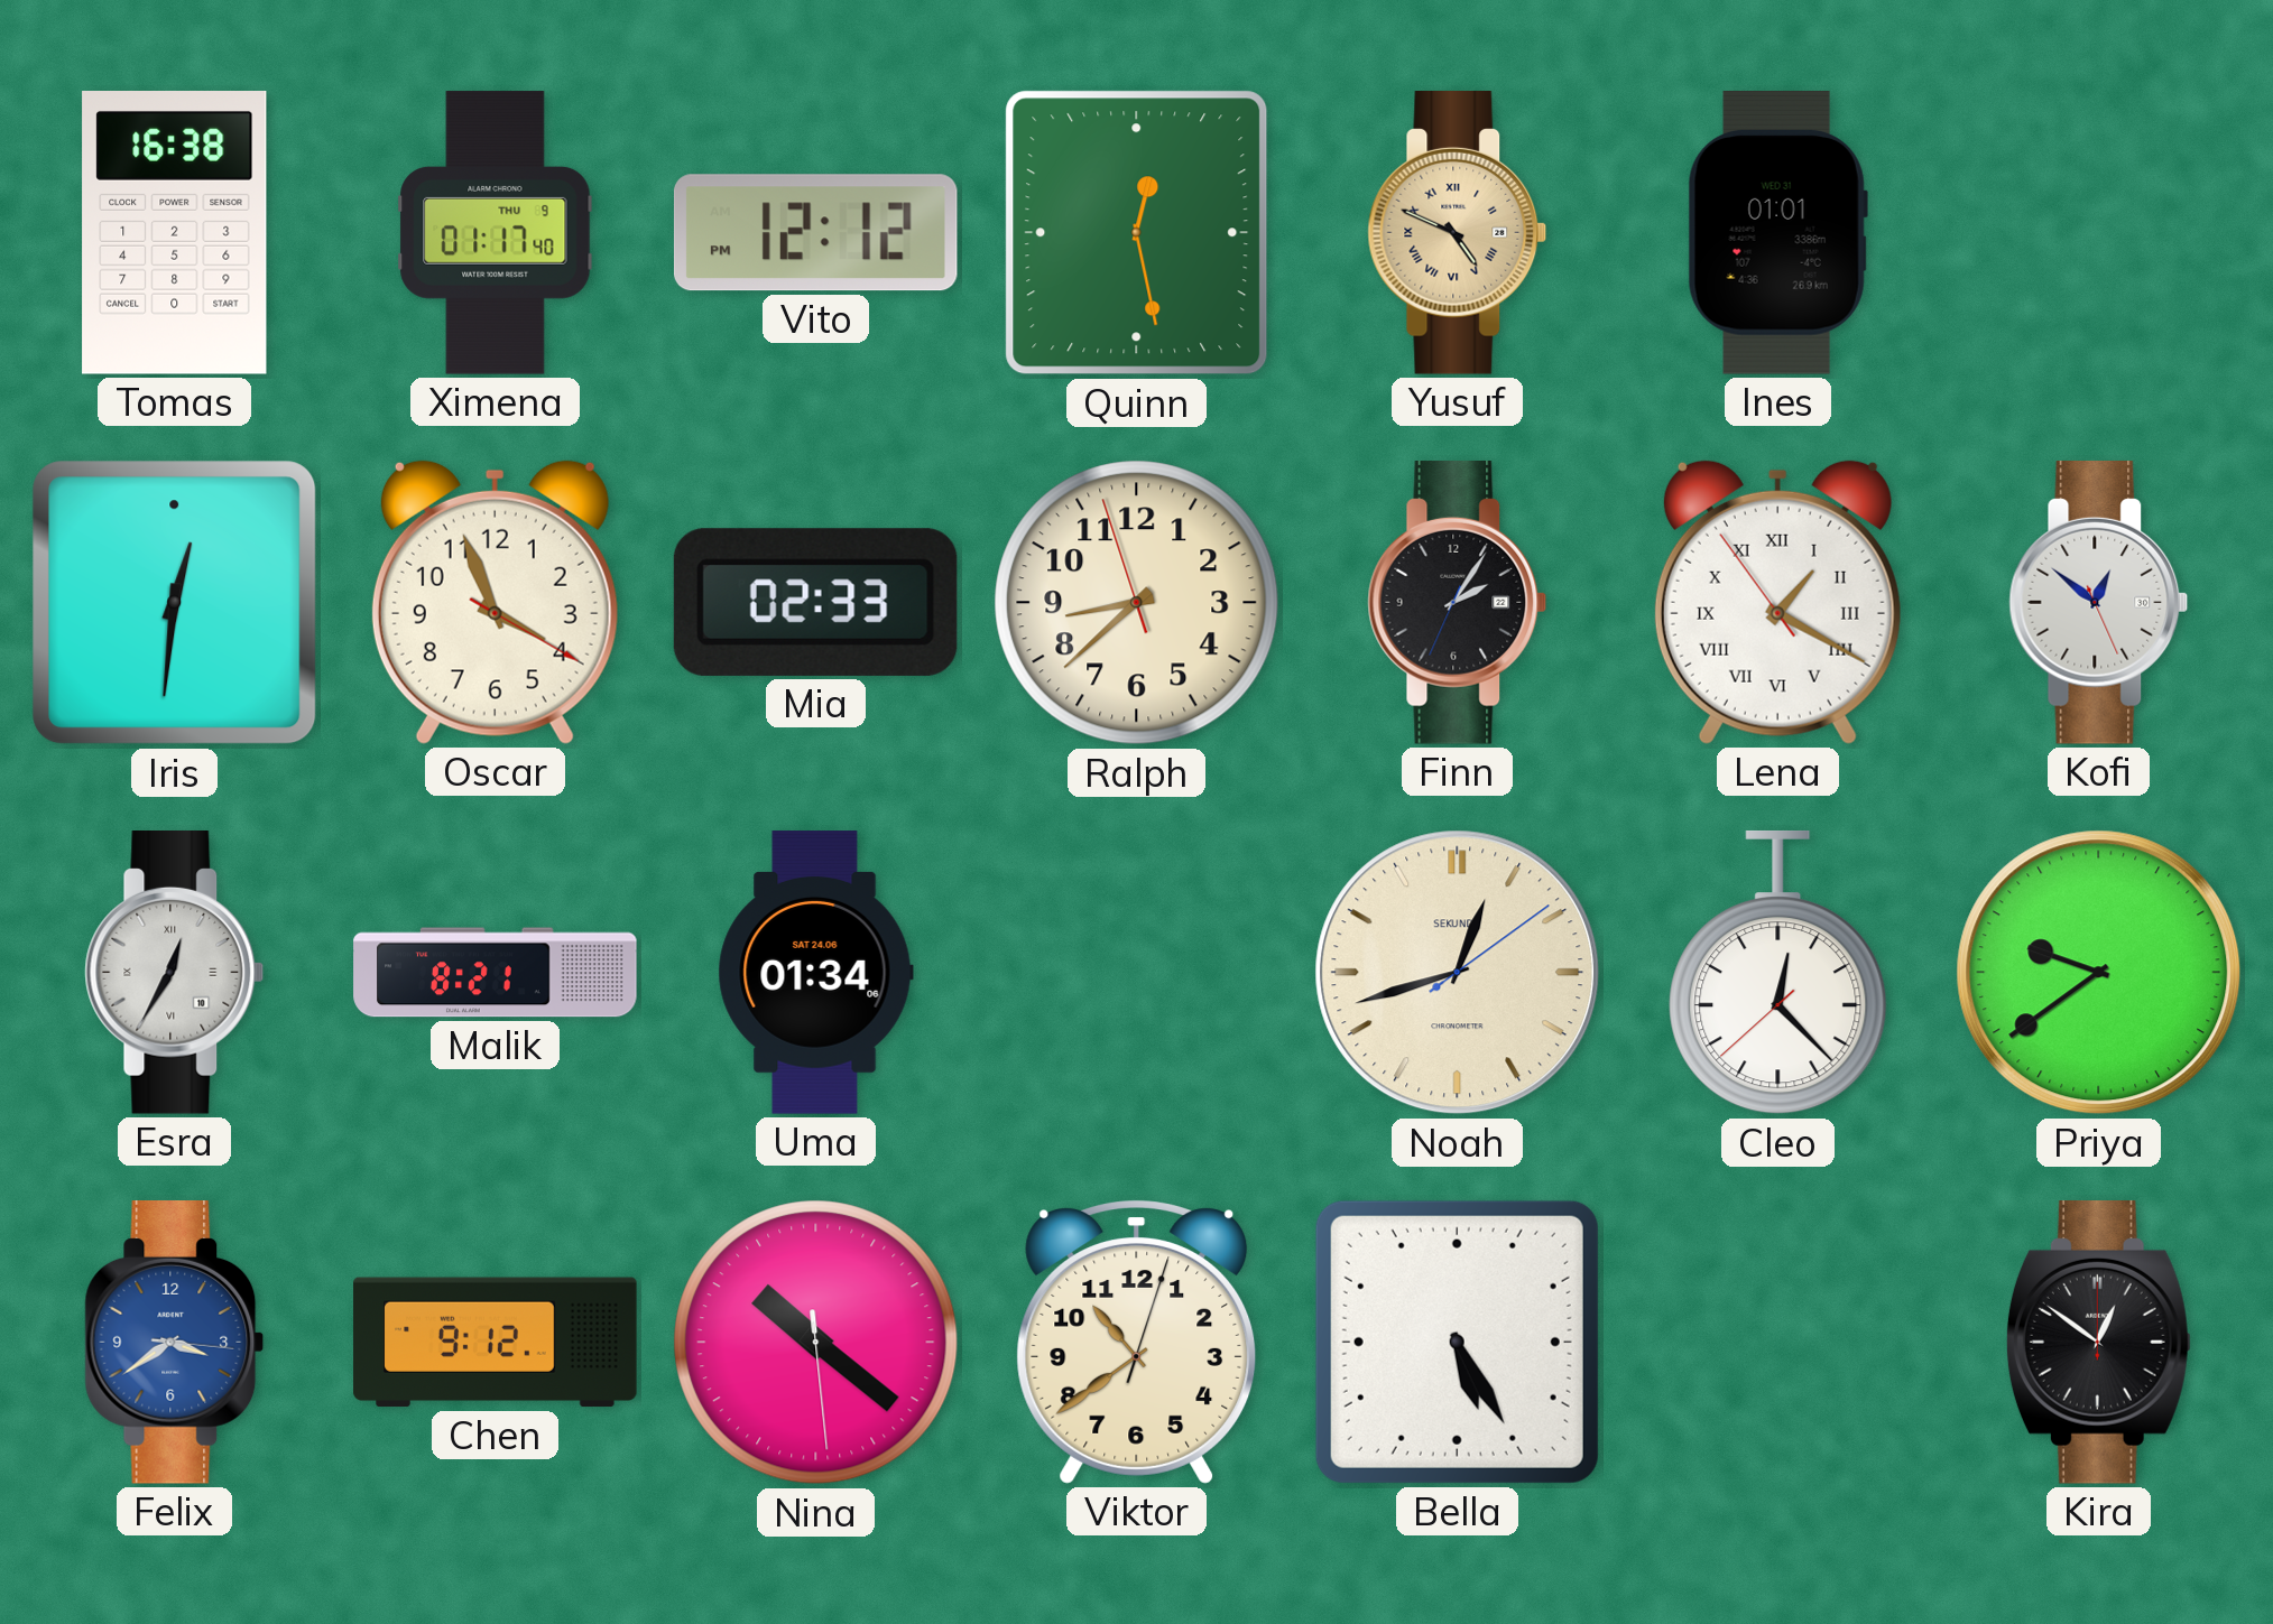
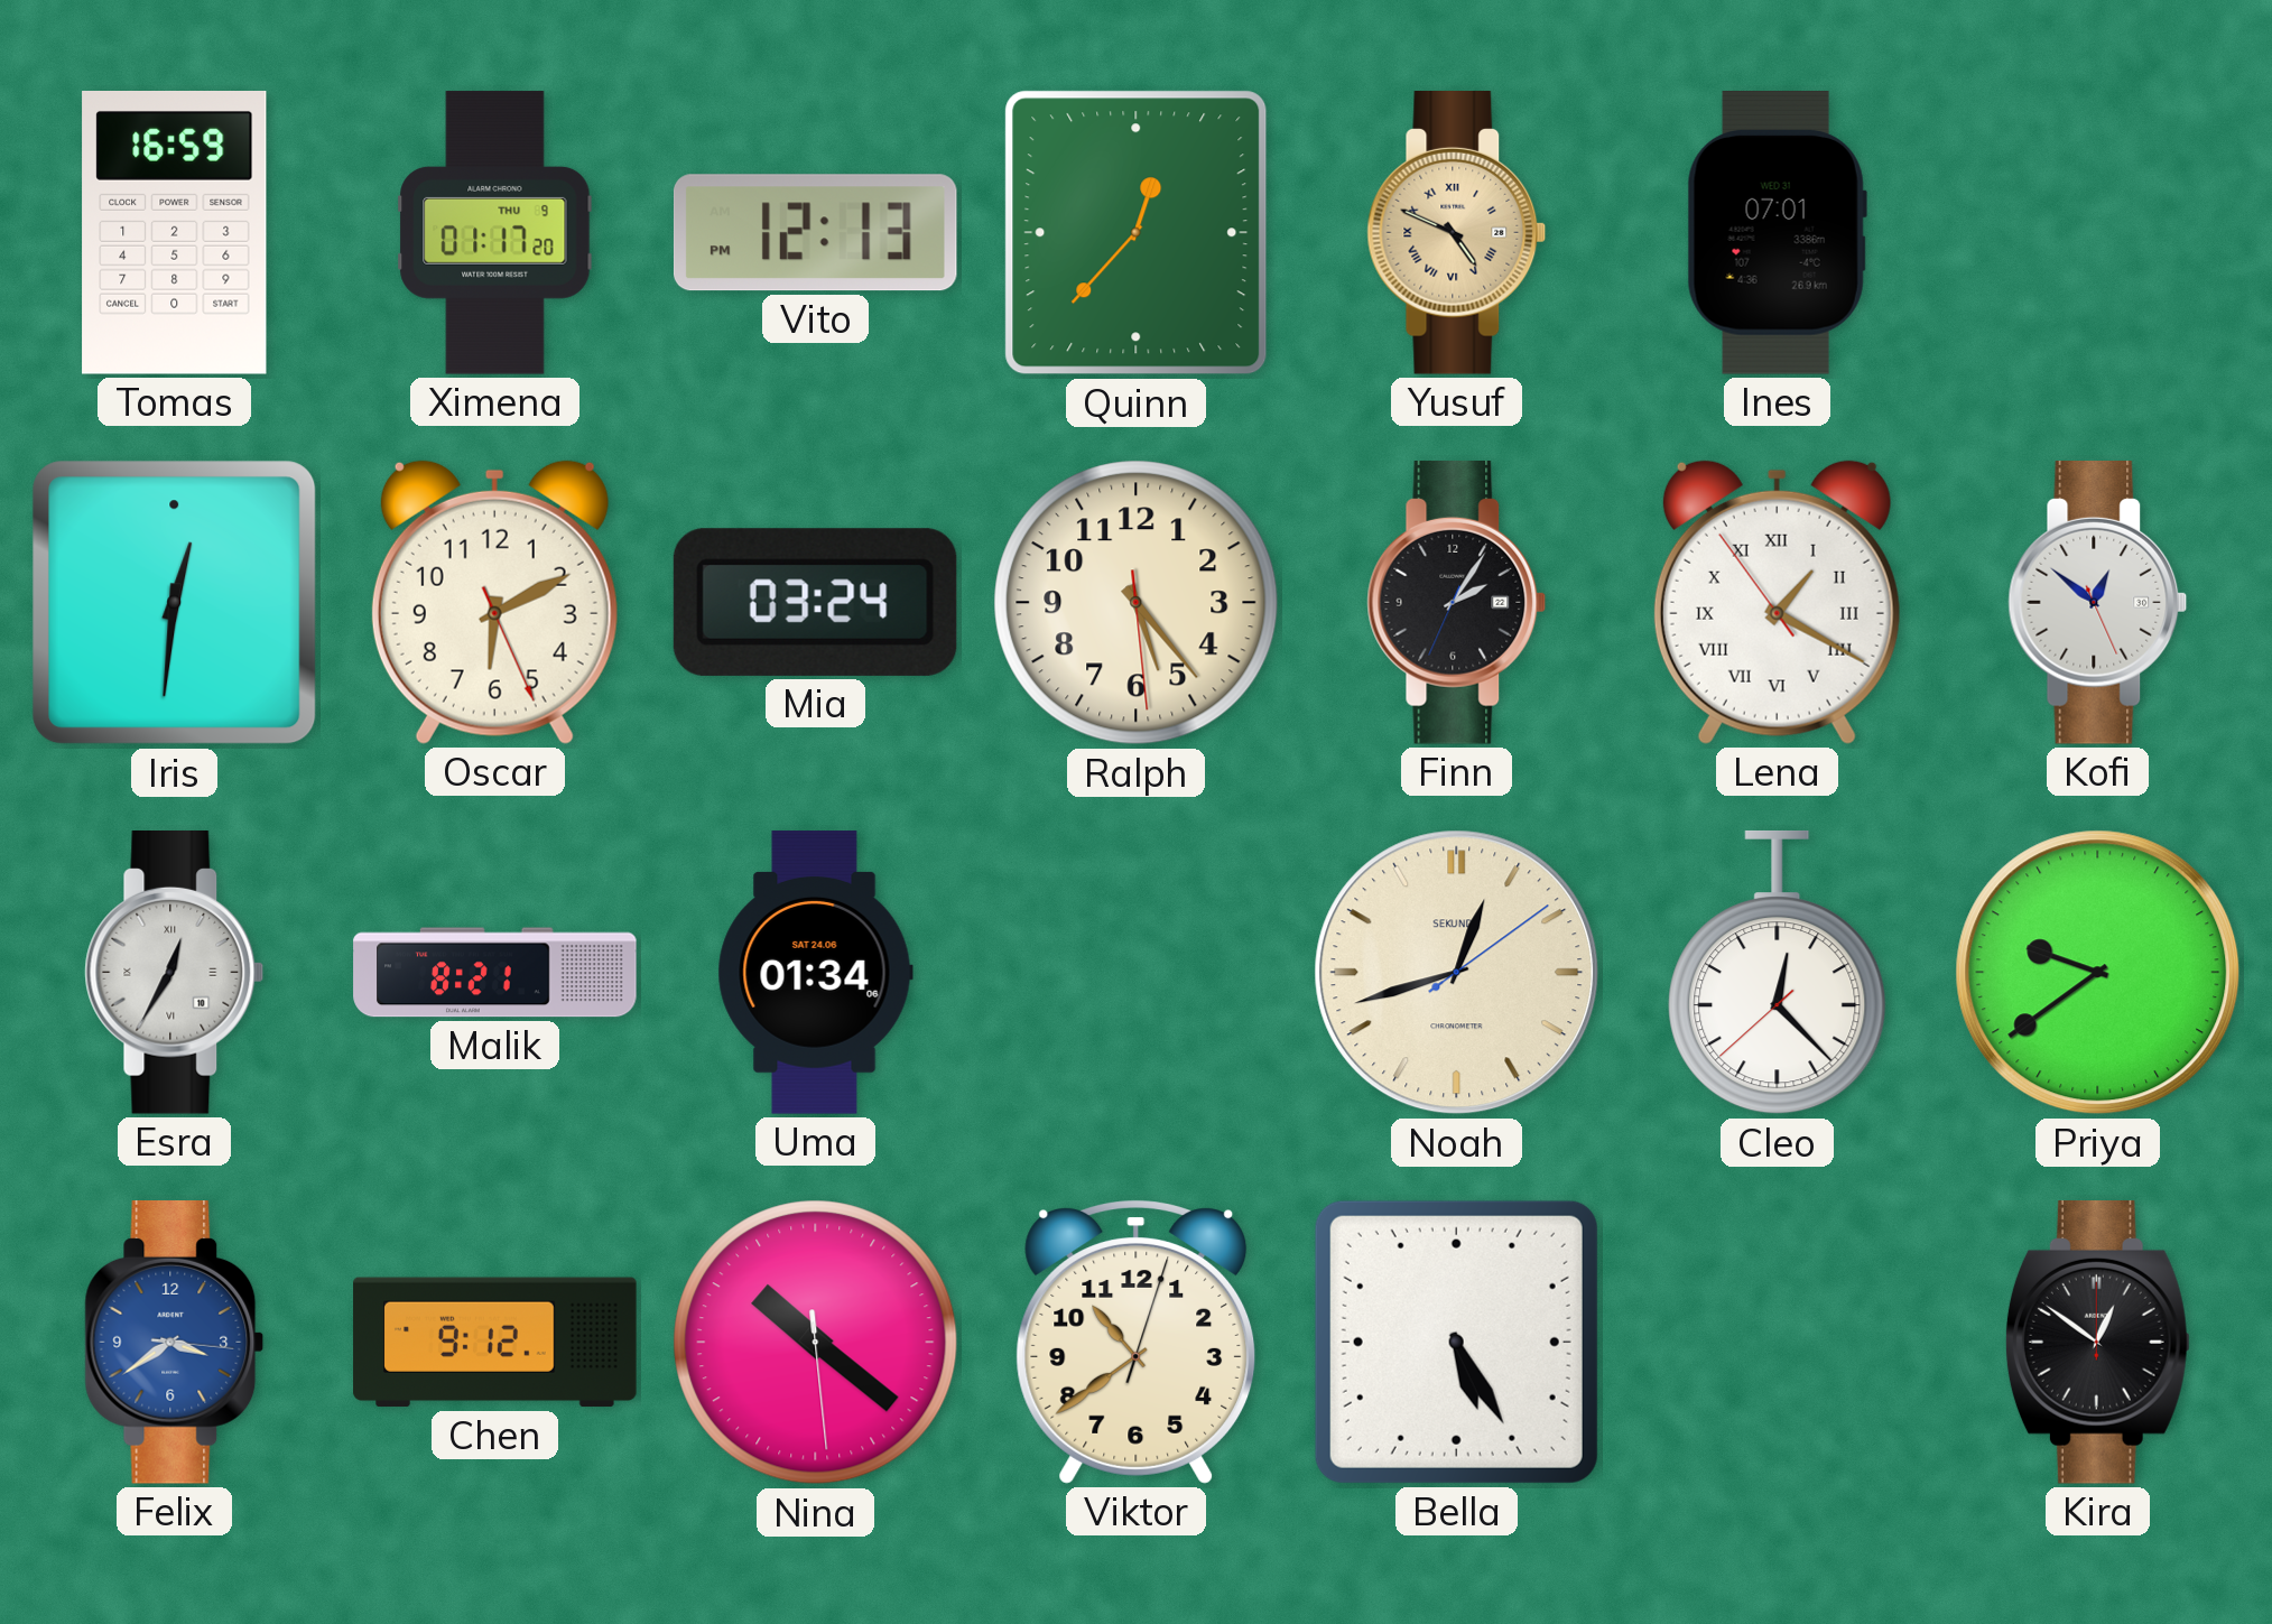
Tomas: 16:38 -> 16:59
Ximena: 01:17:40 -> 01:17:20
Vito: 12:12 -> 12:13
Quinn: 12:28 -> 12:37
Ines: 01:01 -> 07:01
Oscar: 3:56 -> 6:10
Mia: 02:33 -> 03:24
Ralph: 8:37 -> 5:23
